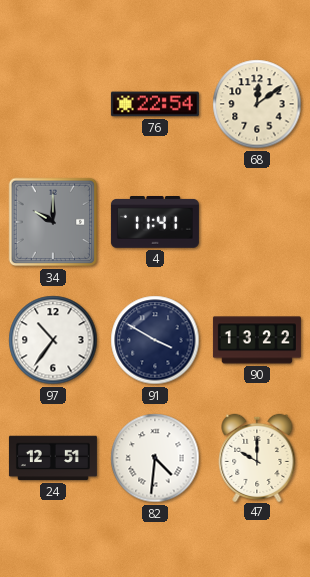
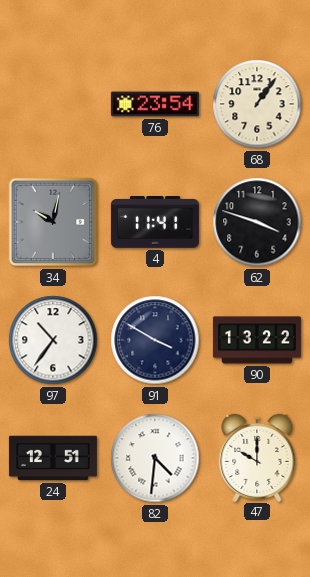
76: 22:54 -> 23:54
68: 12:09 -> 1:06
34: 10:00 -> 10:02
62: none -> 3:48
